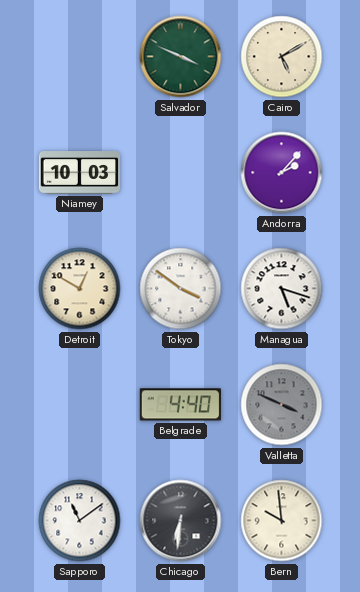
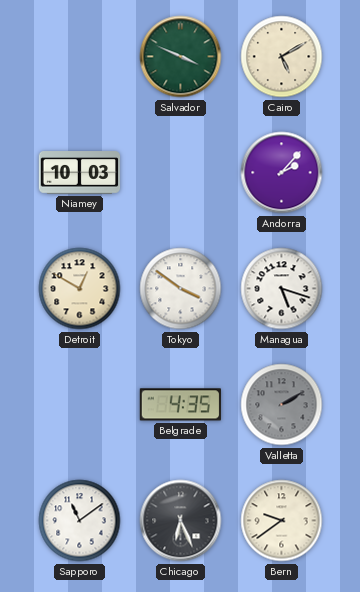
Belgrade: 4:40 -> 4:35
Valletta: 3:49 -> 2:10
Chicago: 6:31 -> 6:26
Bern: 9:59 -> 9:39
